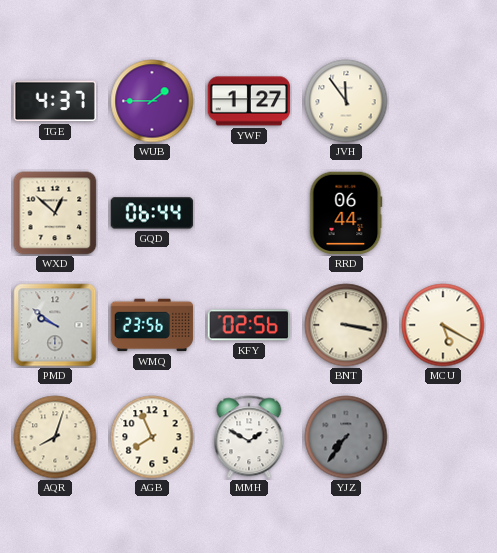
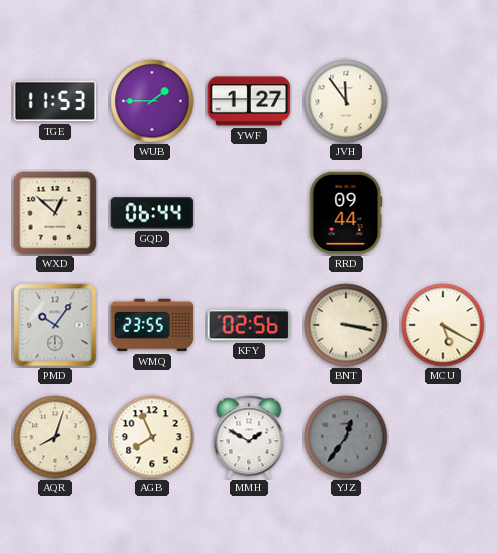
TGE: 4:37 -> 11:53
RRD: 06:44 -> 09:44
PMD: 9:51 -> 10:06
WMQ: 23:56 -> 23:55
YJZ: 7:36 -> 12:36
